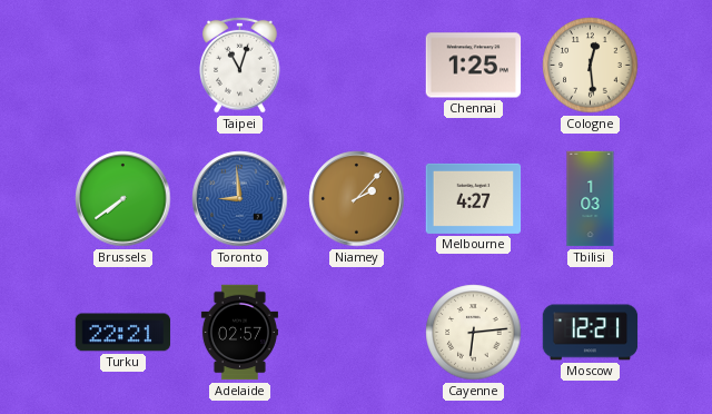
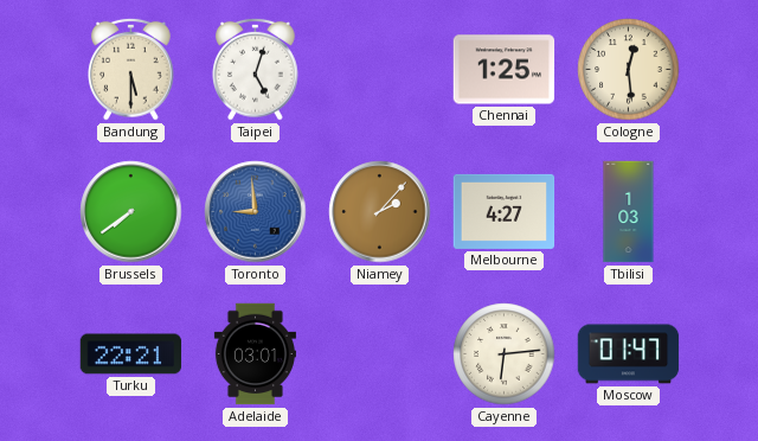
Bandung: none -> 5:30
Taipei: 11:03 -> 5:03
Adelaide: 02:57 -> 03:01
Moscow: 12:21 -> 01:47
